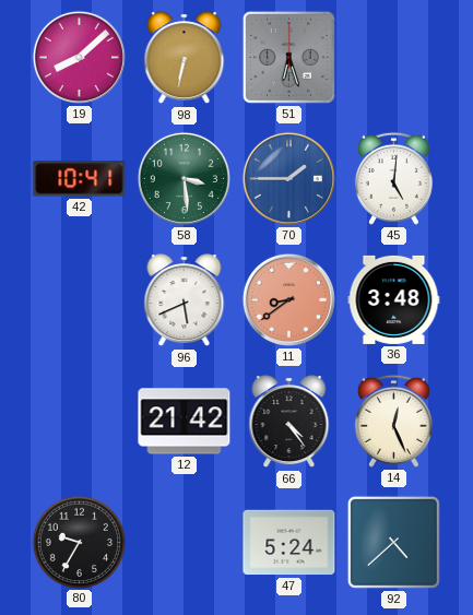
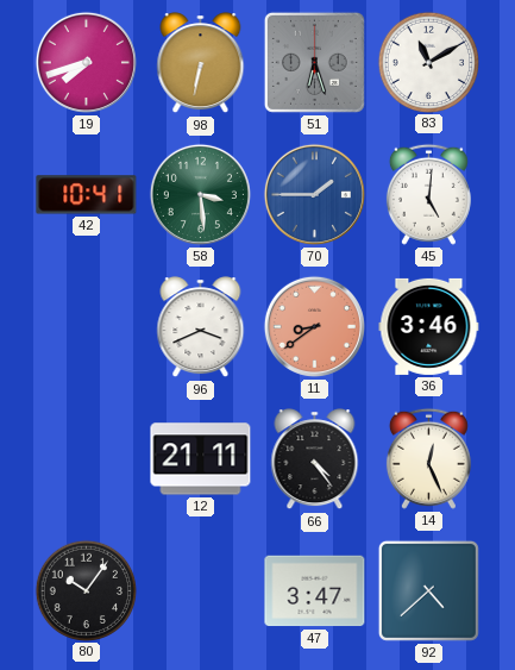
19: 8:08 -> 7:42
83: none -> 11:10
96: 5:41 -> 3:41
36: 3:48 -> 3:46
12: 21:42 -> 21:11
80: 9:35 -> 10:06
47: 5:24 -> 3:47
